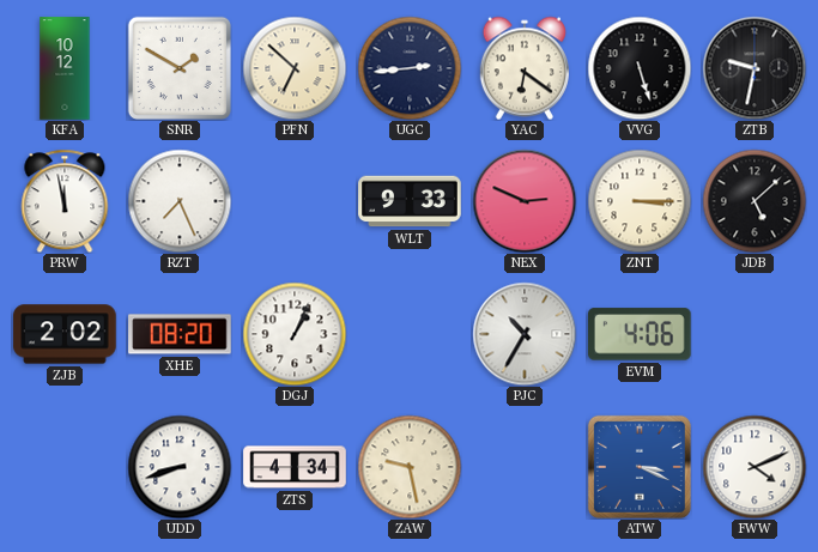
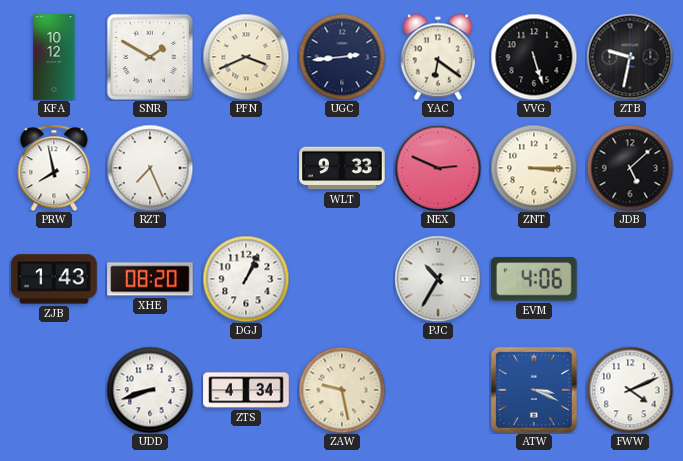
PFN: 6:52 -> 3:41
PRW: 11:58 -> 7:58
ZJB: 2:02 -> 1:43
